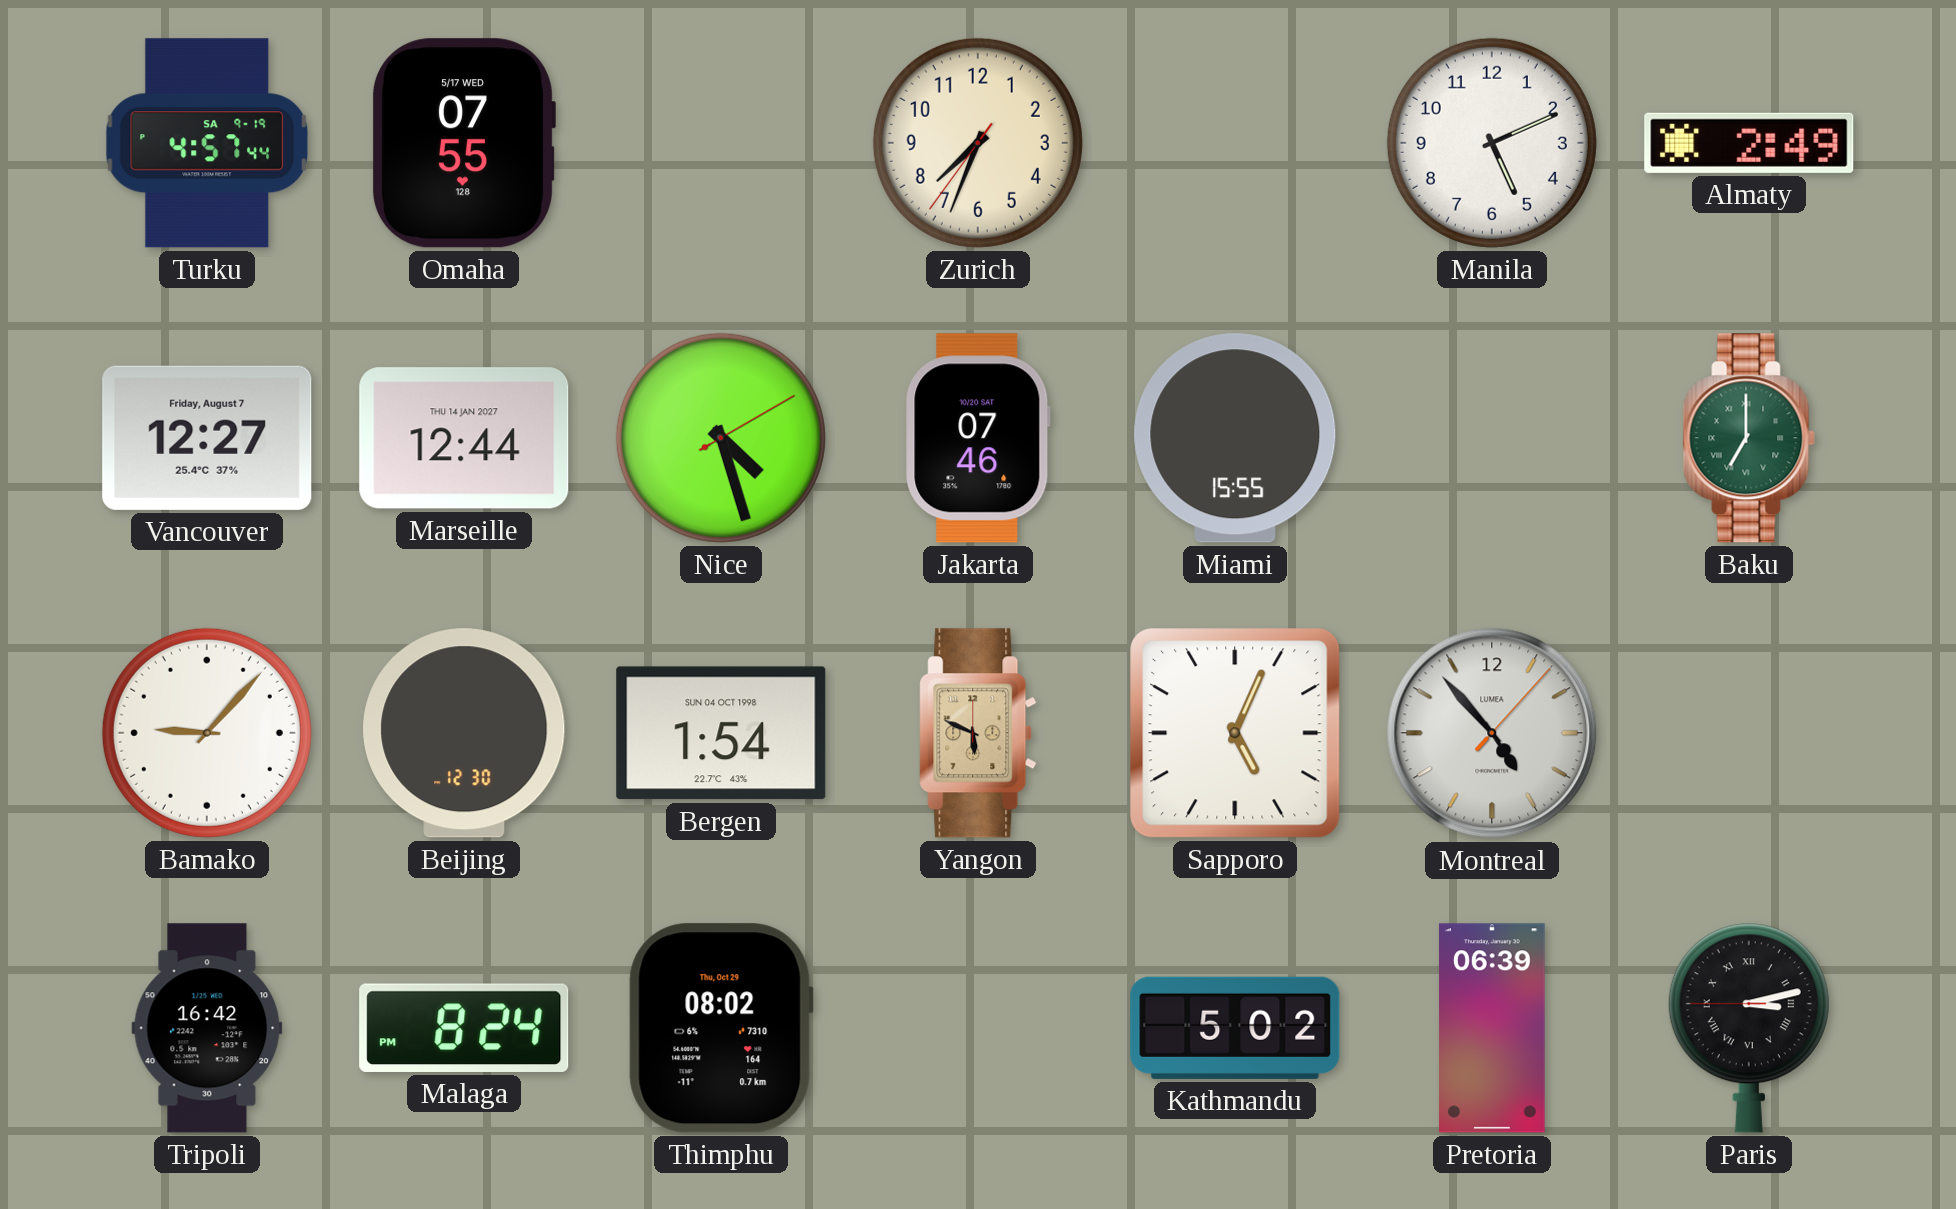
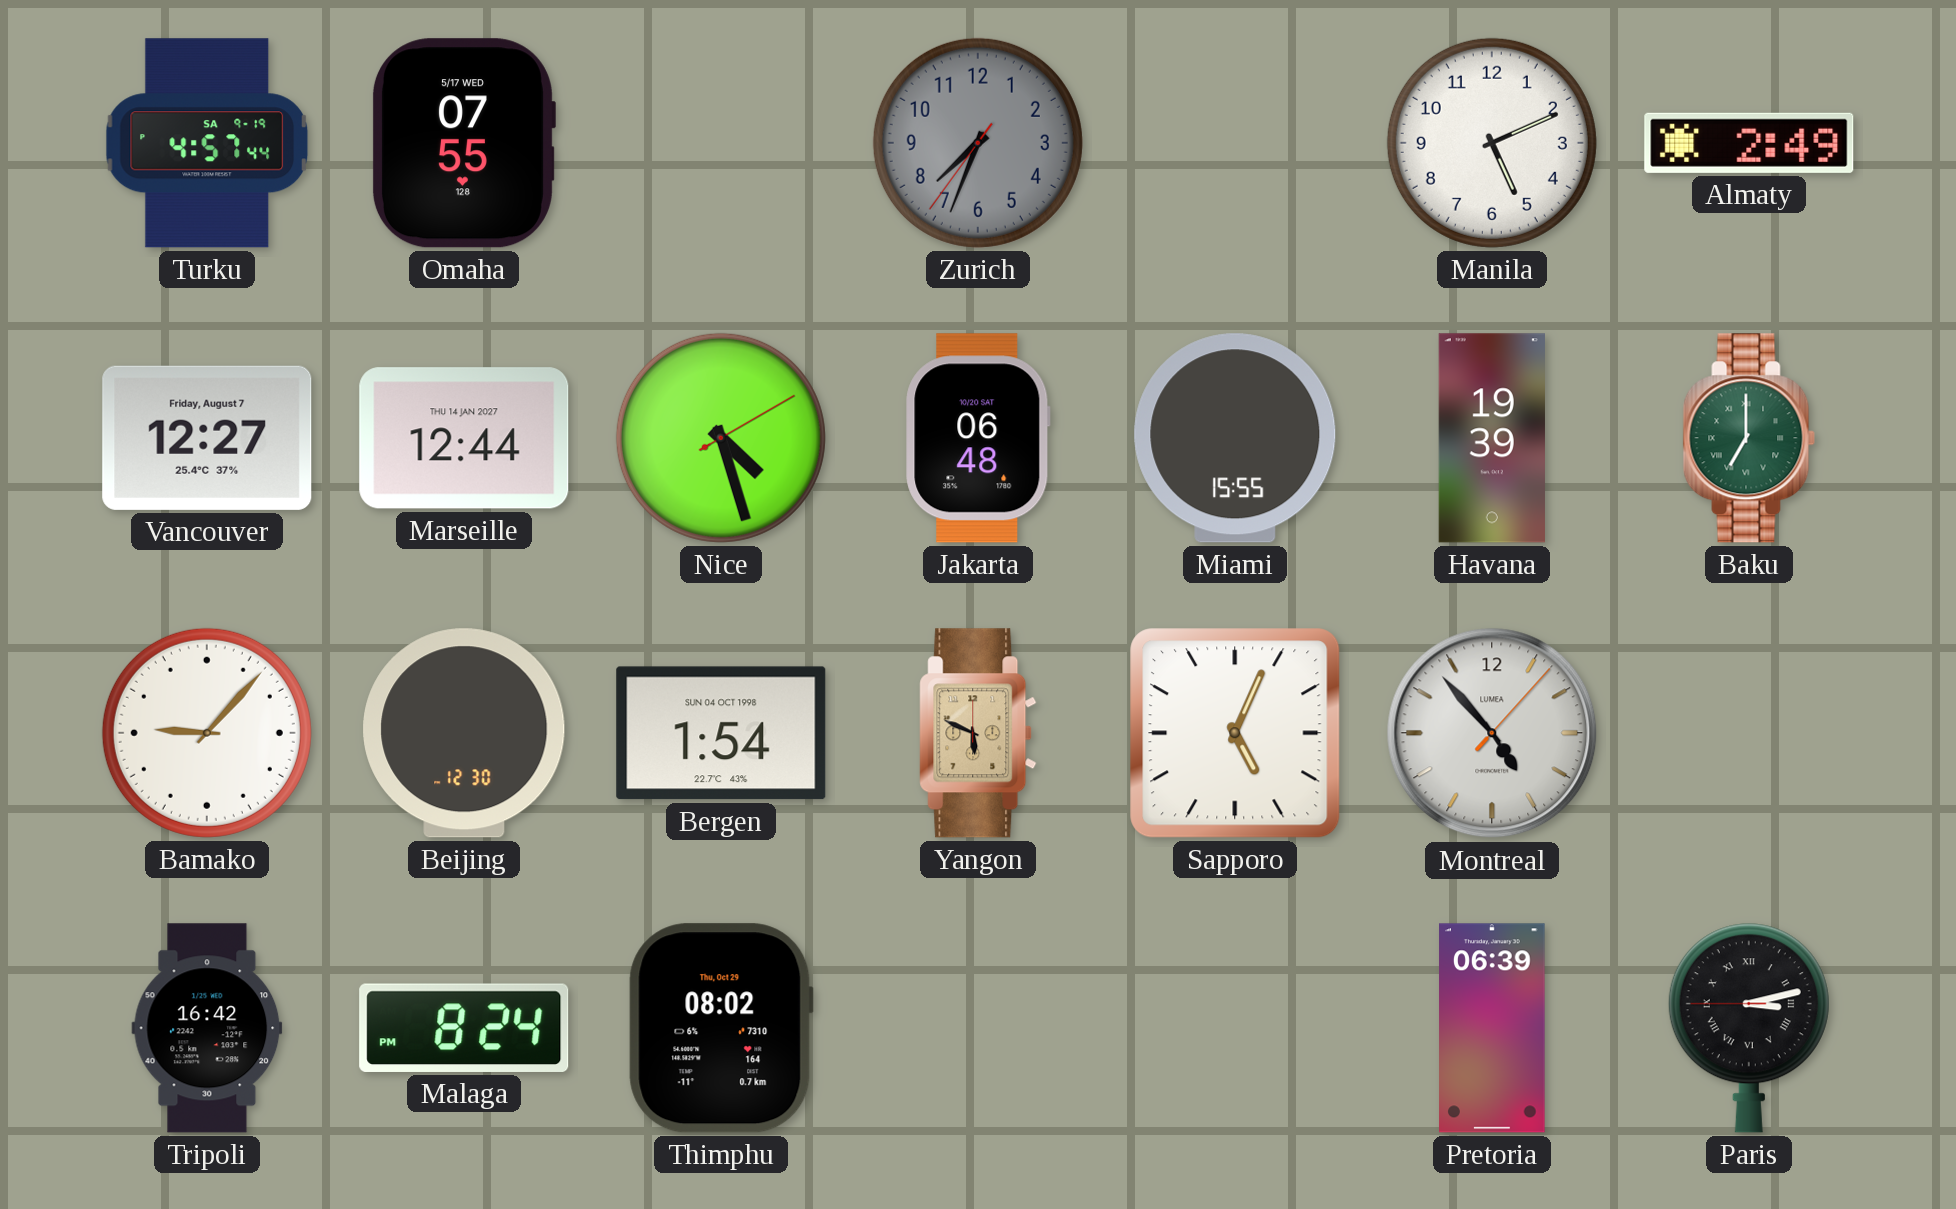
Zurich dial: cream -> grey
Jakarta: 07:46 -> 06:48
Havana: none -> 19:39
Kathmandu: 5:02 -> none
